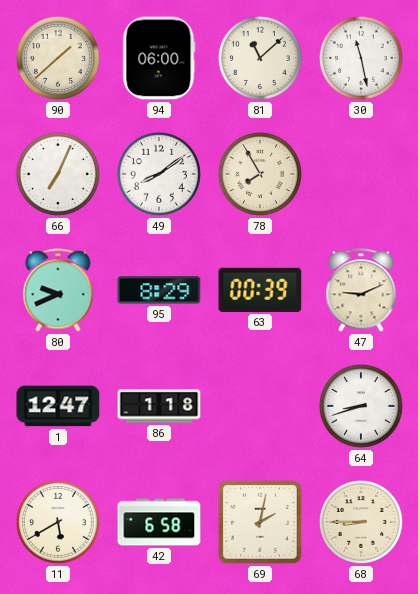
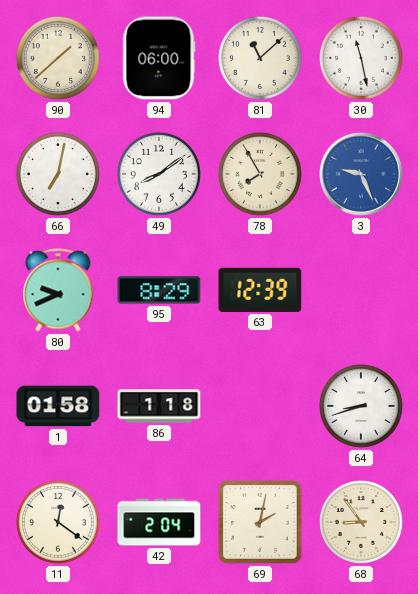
66: 7:04 -> 7:02
3: none -> 9:26
63: 00:39 -> 12:39
47: 9:11 -> none
1: 12:47 -> 01:58
11: 5:40 -> 12:21
42: 6:58 -> 2:04
68: 8:45 -> 8:54
